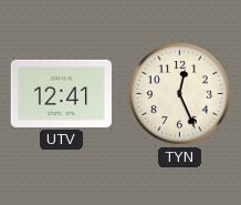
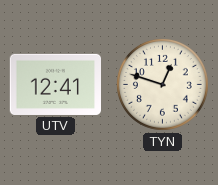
TYN: 12:26 -> 12:48
